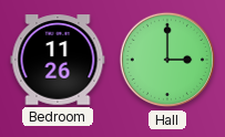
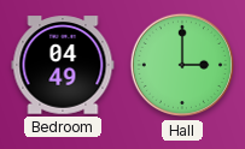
Bedroom: 11:26 -> 04:49
